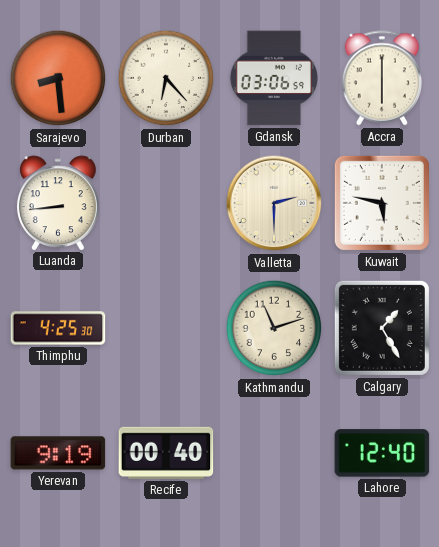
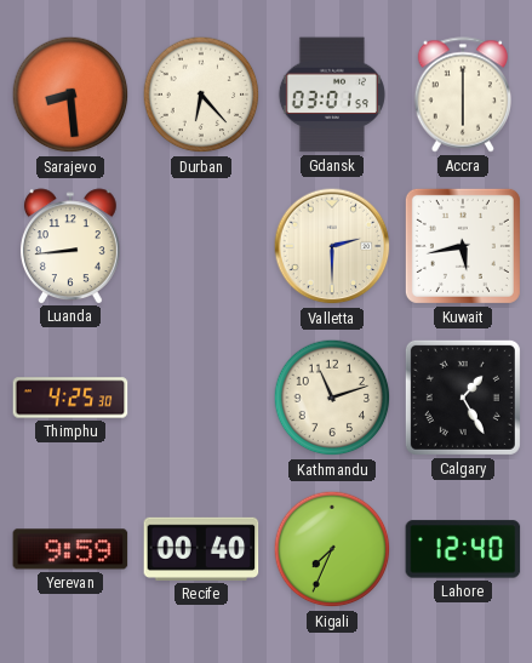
Gdansk: 03:06 -> 03:01
Kuwait: 5:47 -> 5:43
Yerevan: 9:19 -> 9:59
Kigali: none -> 7:34
